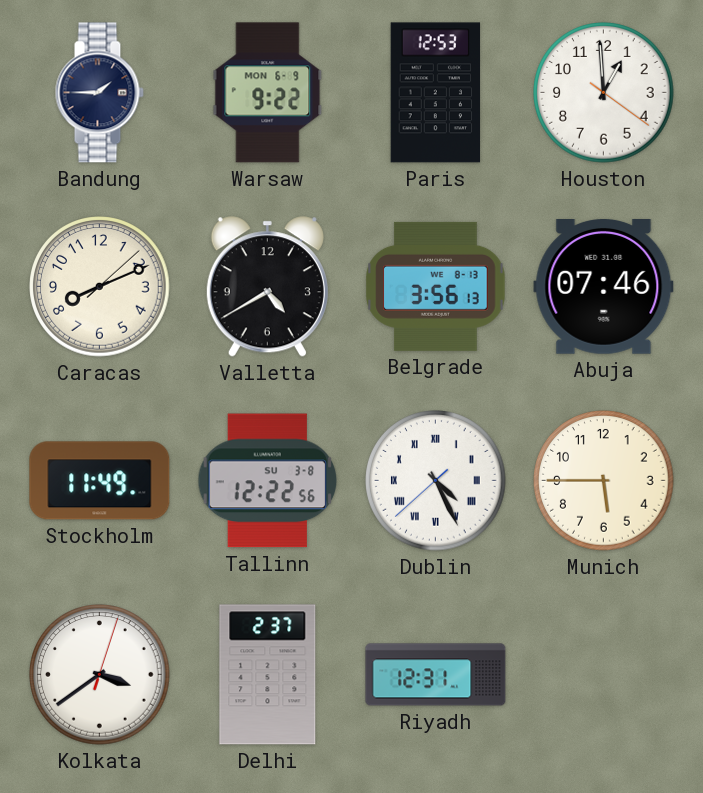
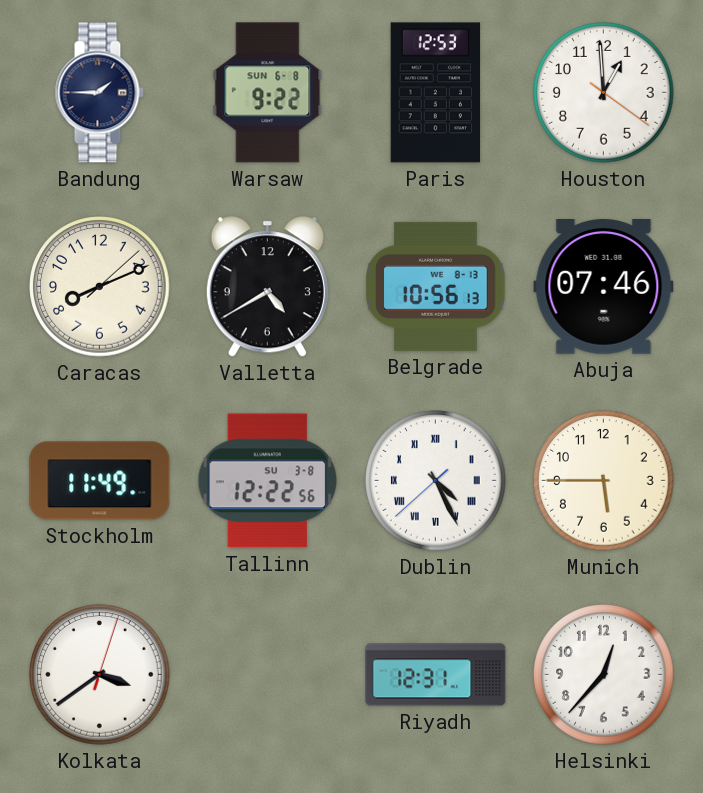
Warsaw date: MON 6-9 -> SUN 6-8
Belgrade: 3:56 -> 10:56
Delhi: 2:37 -> none
Helsinki: none -> 12:37
